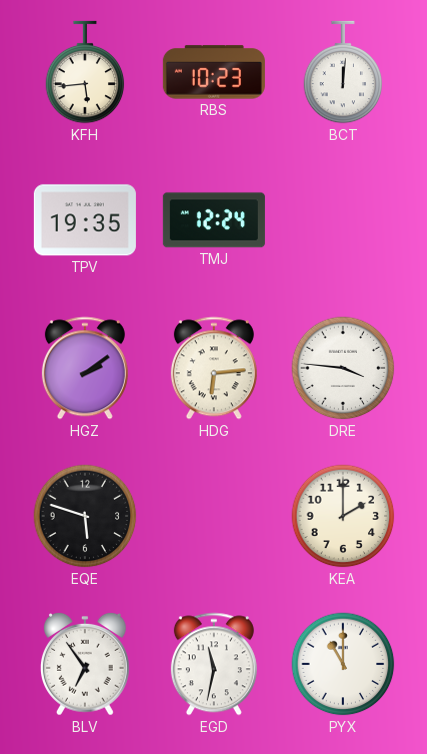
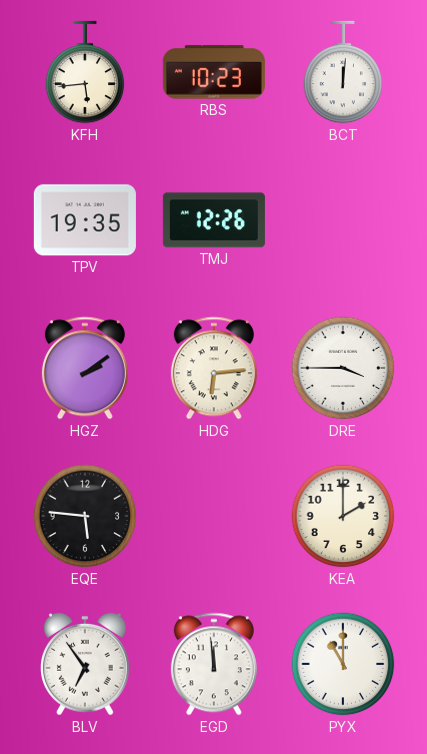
TMJ: 12:24 -> 12:26
DRE: 3:46 -> 3:45
EQE: 5:48 -> 5:46
EGD: 11:32 -> 11:59
